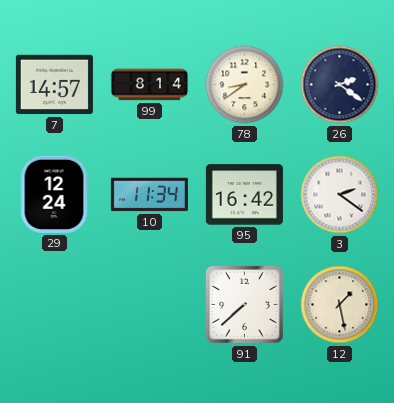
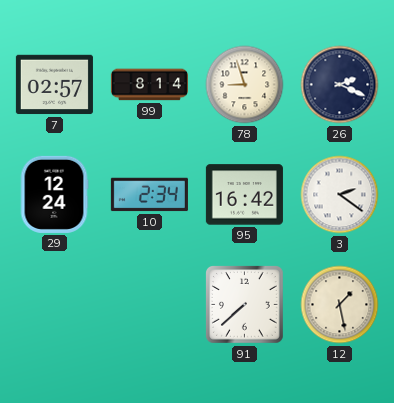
7: 14:57 -> 02:57
78: 8:39 -> 8:57
26: 2:21 -> 2:19
10: 11:34 -> 2:34
